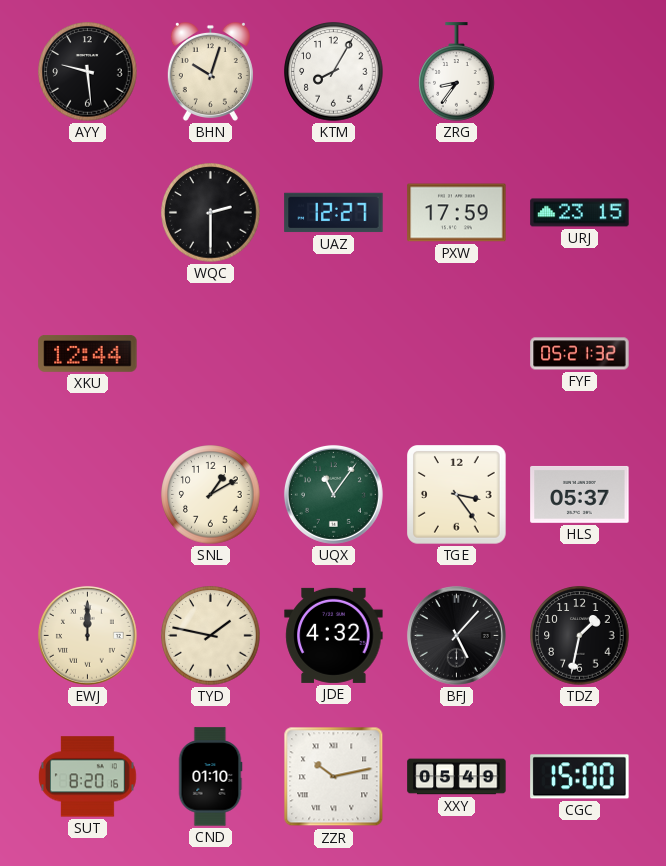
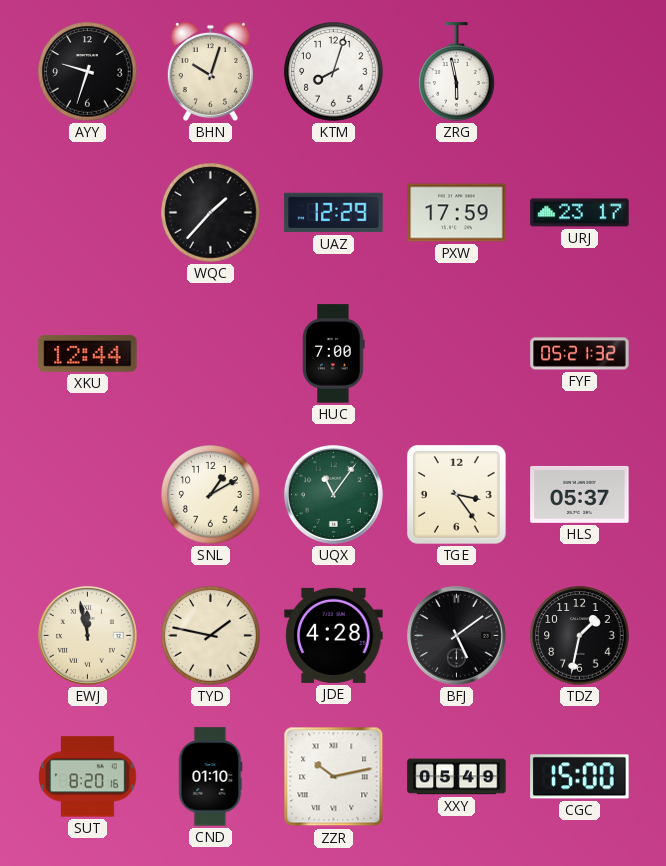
AYY: 9:29 -> 9:33
KTM: 8:05 -> 8:03
ZRG: 8:36 -> 5:58
WQC: 2:30 -> 1:37
UAZ: 12:27 -> 12:29
URJ: 23:15 -> 23:17
HUC: none -> 7:00
EWJ: 12:00 -> 11:58
JDE: 4:32 -> 4:28
BFJ: 5:07 -> 5:09
